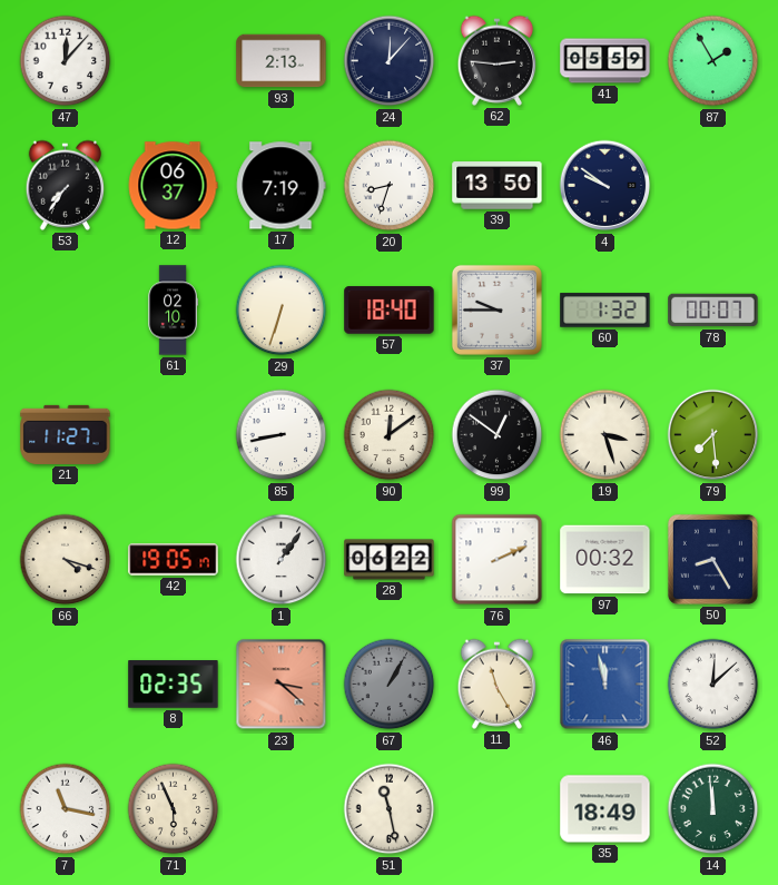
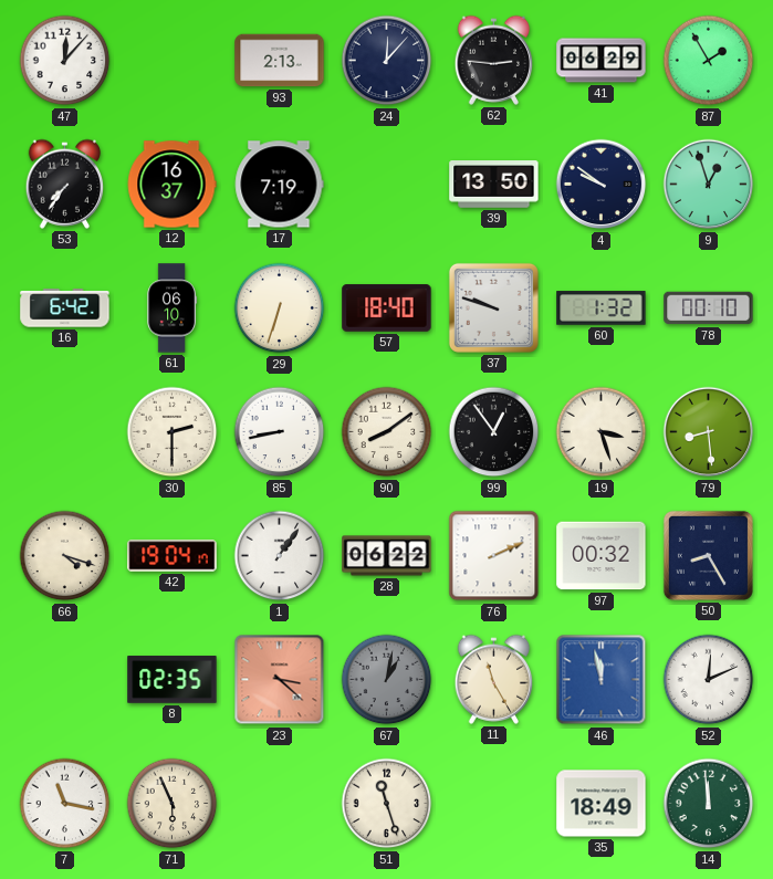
41: 05:59 -> 06:29
12: 06:37 -> 16:37
20: 8:33 -> none
9: none -> 12:57
16: none -> 6:42
61: 02:10 -> 06:10
37: 9:45 -> 9:48
78: 00:07 -> 00:10
21: 11:27 -> none
30: none -> 2:30
90: 12:09 -> 8:09
99: 12:51 -> 12:54
79: 7:29 -> 8:29
42: 19:05 -> 19:04
67: 1:05 -> 1:02
52: 12:08 -> 12:11
51: 11:28 -> 11:27
